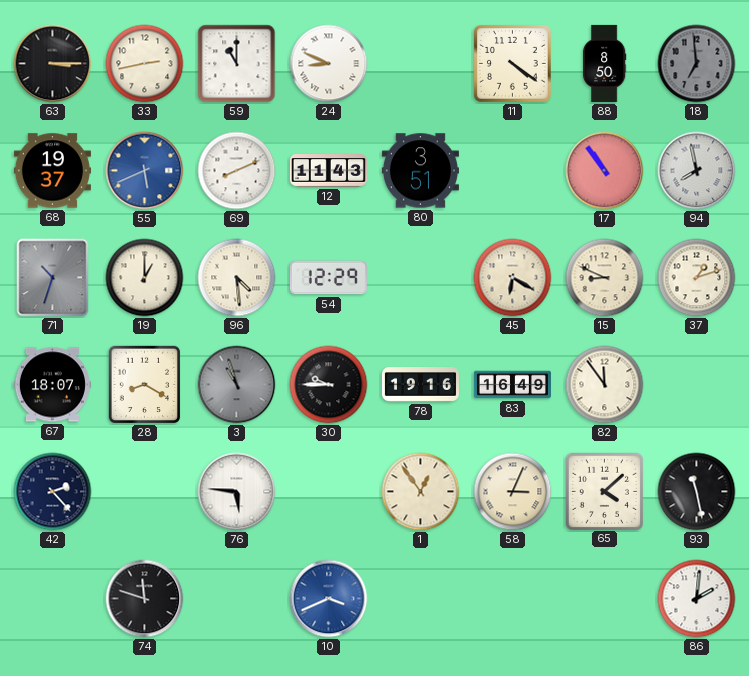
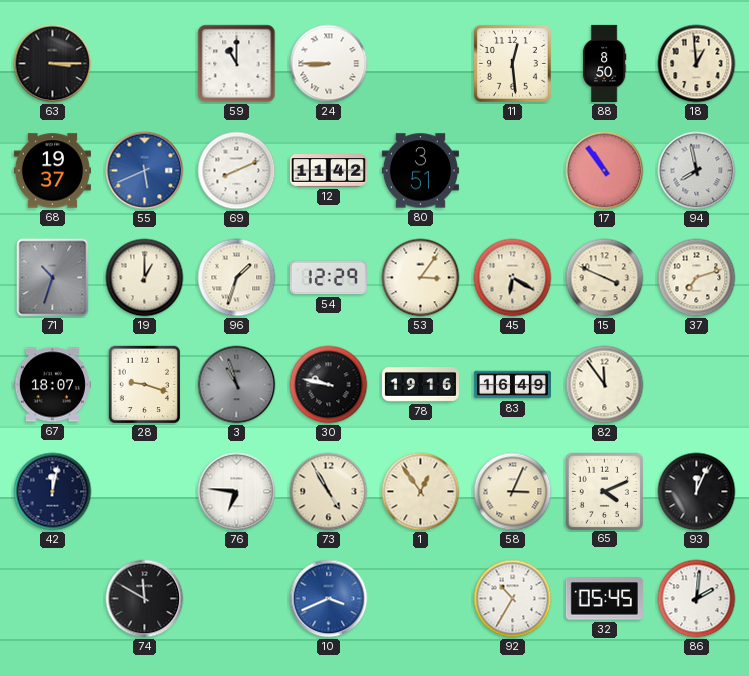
33: 2:43 -> none
24: 8:49 -> 8:45
11: 4:21 -> 12:29
18: 6:59 -> 12:59
18 dial: grey -> cream
12: 11:43 -> 11:42
96: 4:29 -> 1:33
53: none -> 3:06
15: 8:49 -> 3:49
37: 1:12 -> 7:12
28: 8:20 -> 9:18
30: 9:45 -> 9:47
42: 2:23 -> 12:02
76: 5:46 -> 6:46
73: none -> 4:55
65: 4:08 -> 4:11
93: 11:28 -> 12:04
74: 11:48 -> 11:50
92: none -> 10:35
32: none -> 05:45
